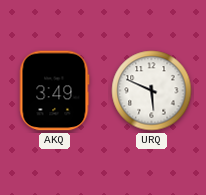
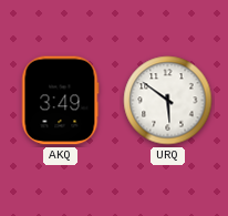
URQ: 5:49 -> 5:51
